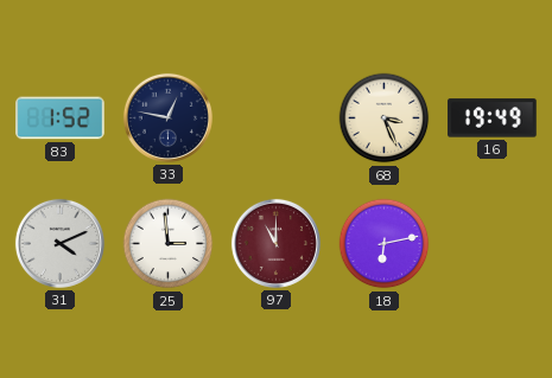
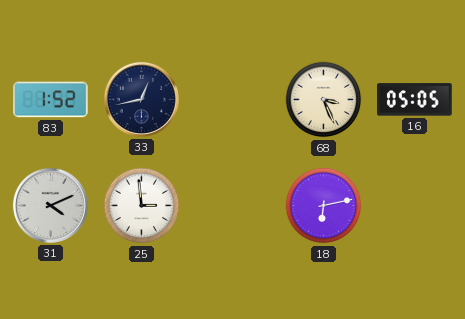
33: 12:47 -> 12:43
16: 19:49 -> 05:05
97: 11:00 -> none
